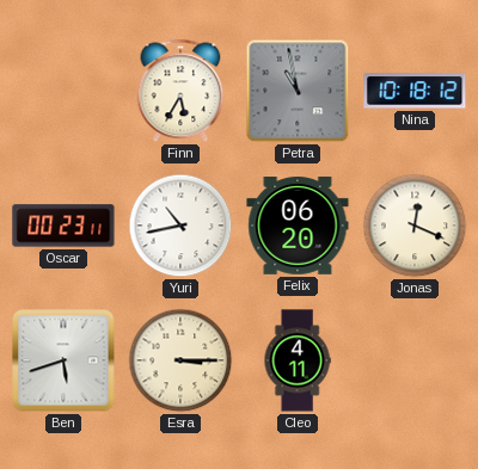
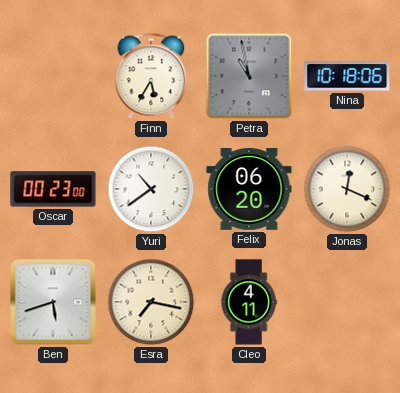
Nina: 10:18:12 -> 10:18:06
Oscar: 00:23:11 -> 00:23:00
Yuri: 10:43 -> 10:39
Esra: 3:15 -> 7:17
